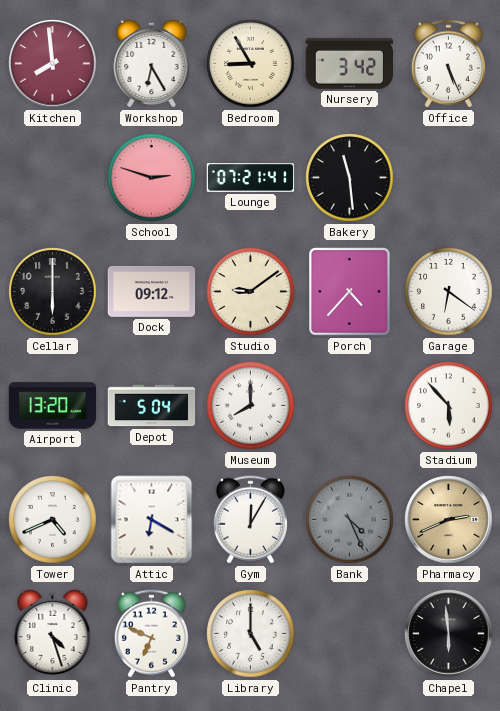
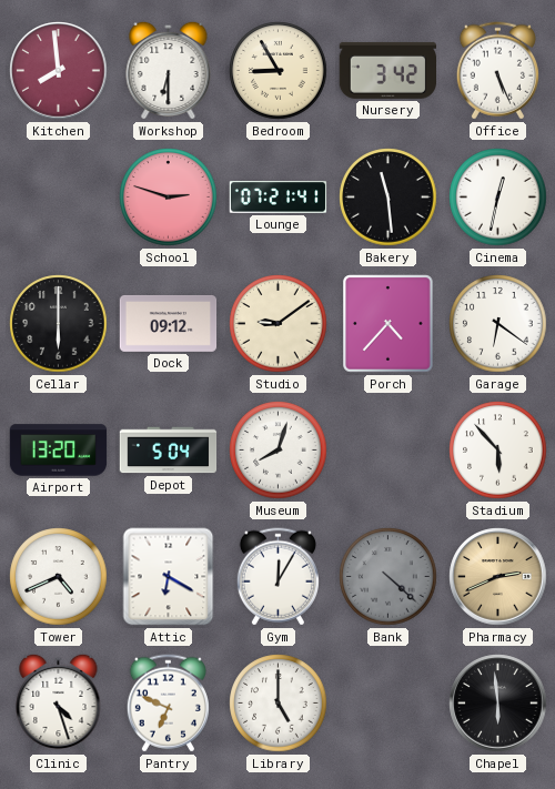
Workshop: 6:25 -> 6:30
Cinema: none -> 12:32
Museum: 8:00 -> 8:03
Bank: 4:26 -> 4:22
